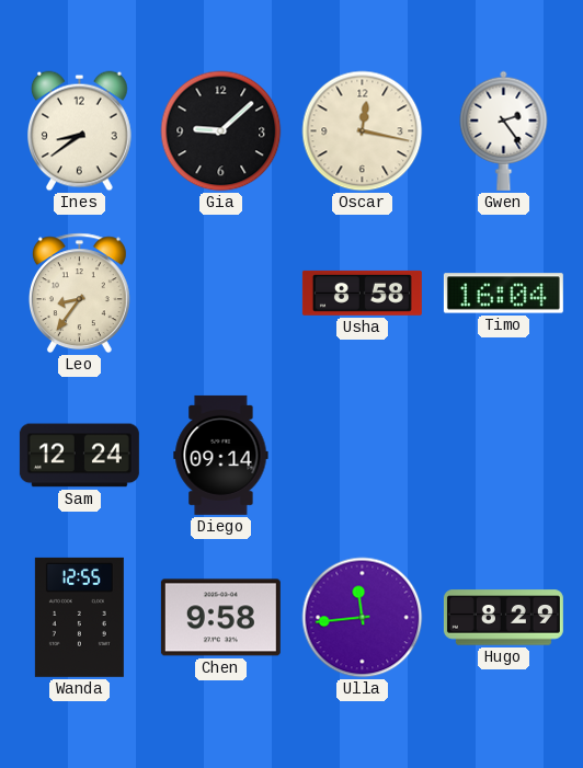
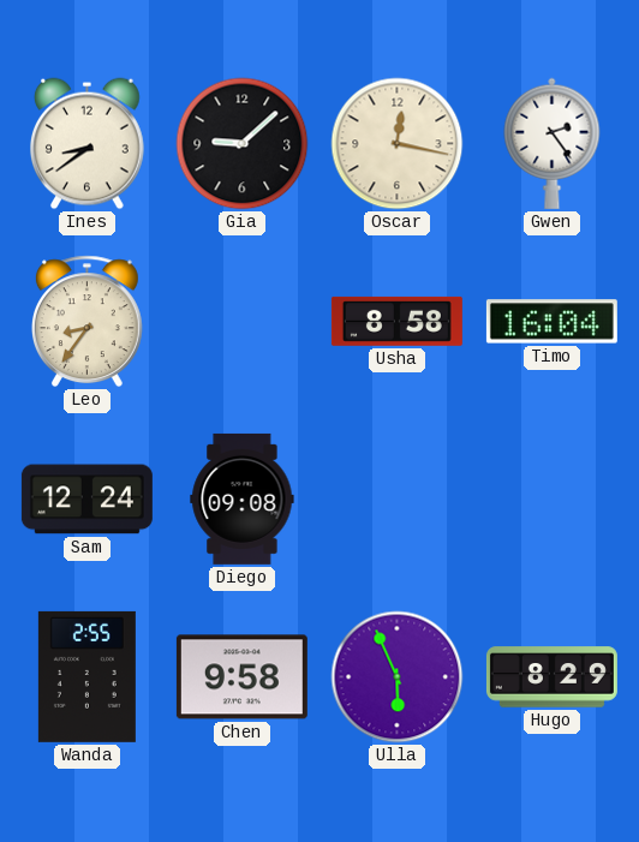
Diego: 09:14 -> 09:08
Wanda: 12:55 -> 2:55
Ulla: 11:44 -> 5:56
